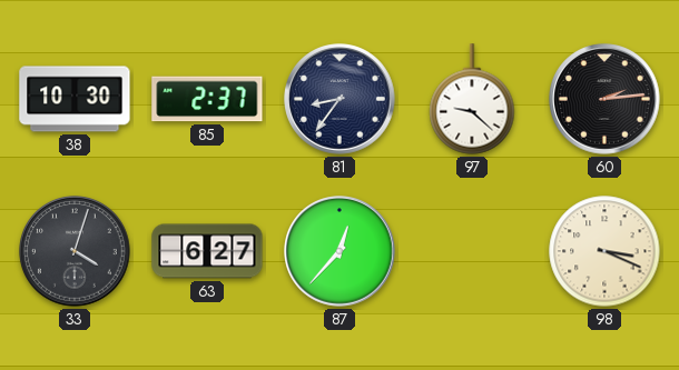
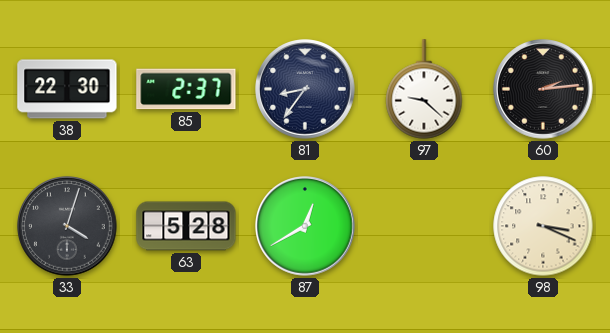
38: 10:30 -> 22:30
63: 6:27 -> 5:28
87: 12:37 -> 12:40
